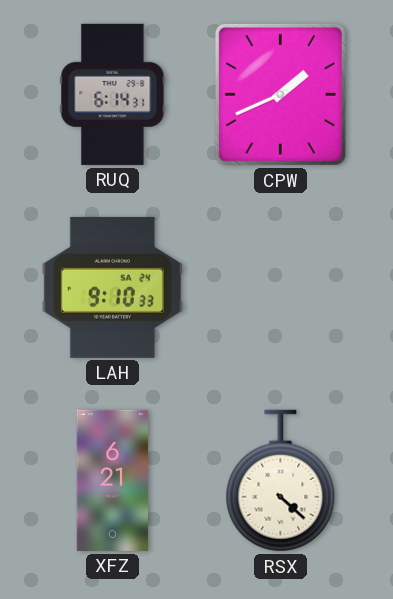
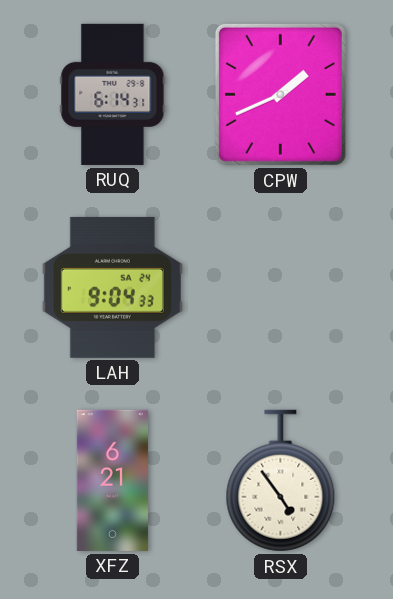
LAH: 9:10 -> 9:04
RSX: 4:22 -> 4:54
